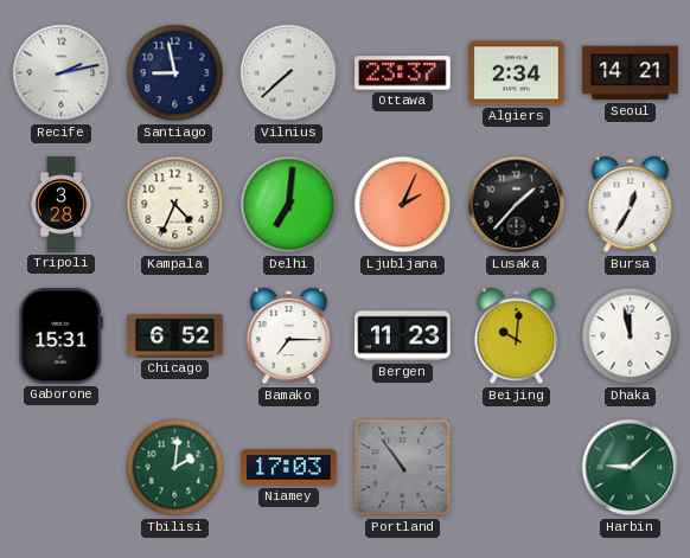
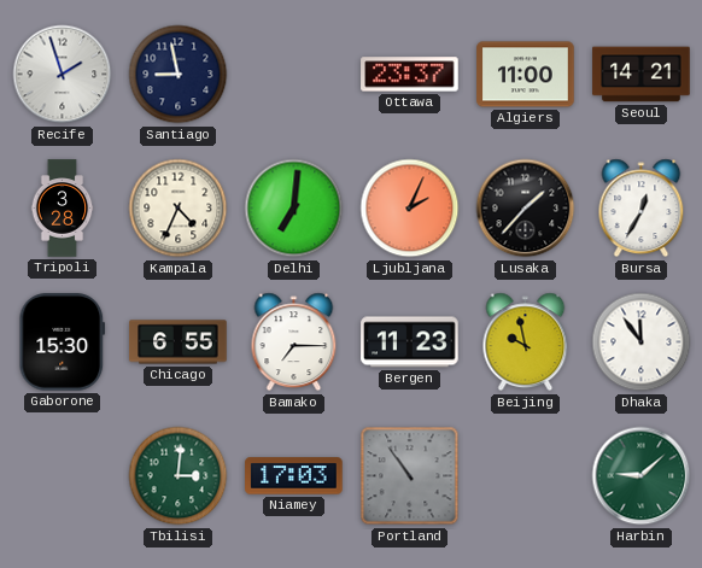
Recife: 2:13 -> 1:57
Vilnius: 7:38 -> none
Algiers: 2:34 -> 11:00
Gaborone: 15:31 -> 15:30
Chicago: 6:52 -> 6:55
Beijing: 10:01 -> 9:58
Dhaka: 11:58 -> 11:54
Tbilisi: 2:01 -> 3:01
